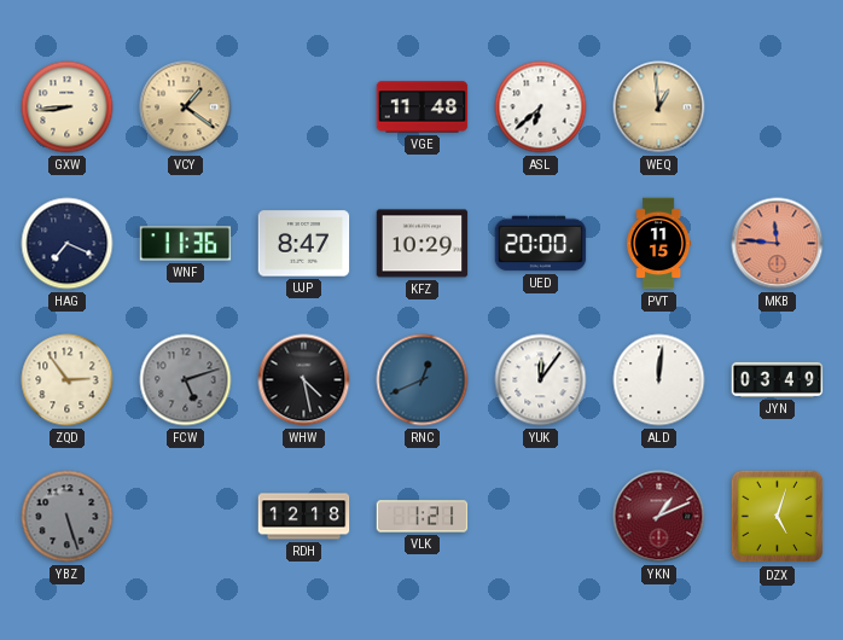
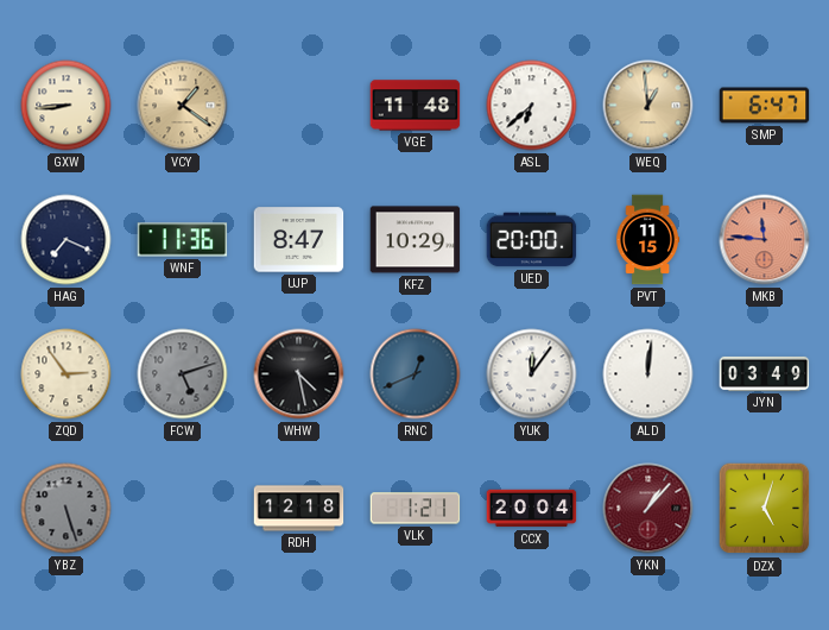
SMP: none -> 6:47
CCX: none -> 20:04
YKN: 1:11 -> 1:07
